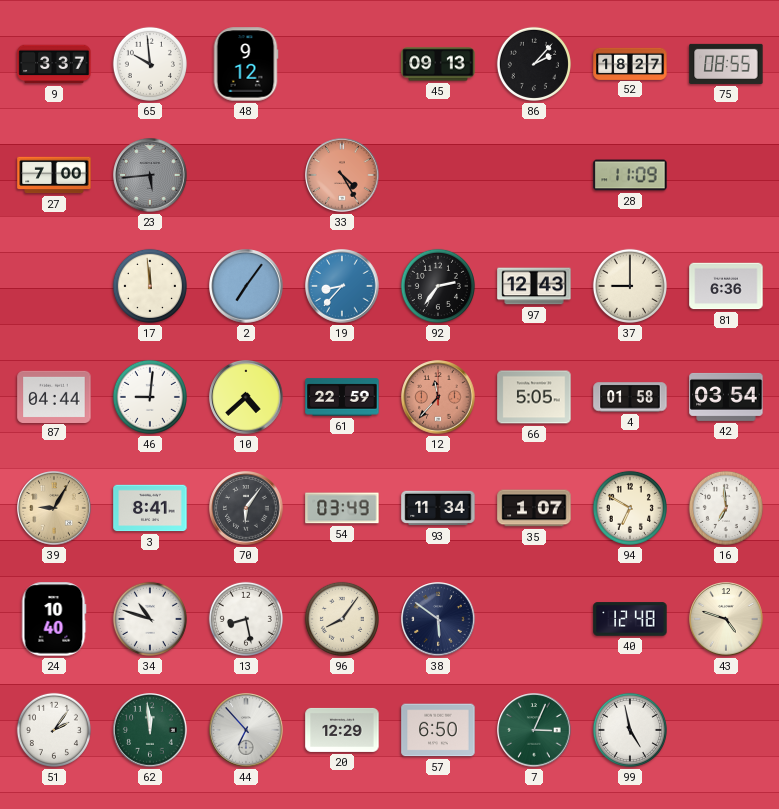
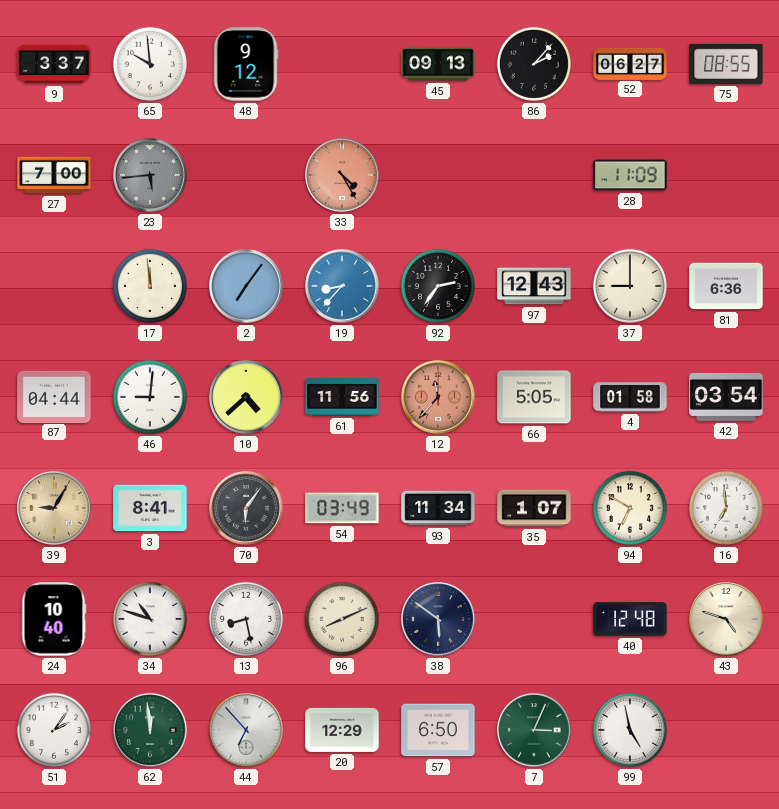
52: 18:27 -> 06:27
61: 22:59 -> 11:56
96: 8:06 -> 8:11
